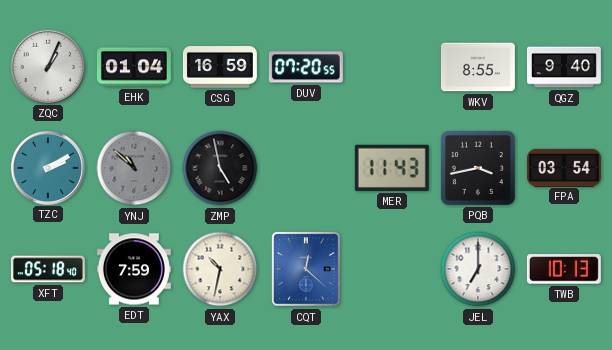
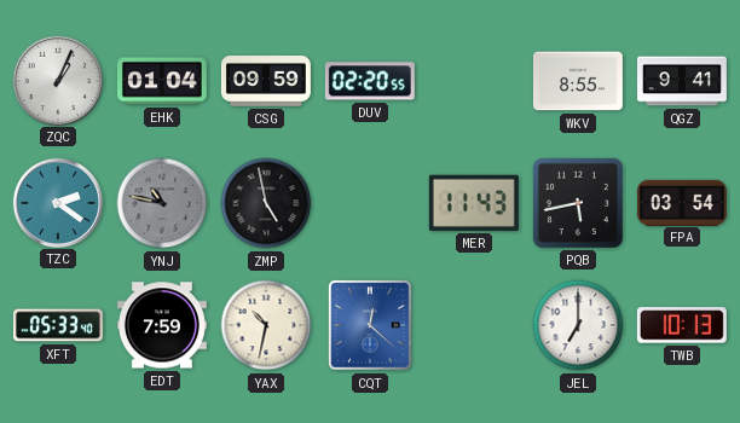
CSG: 16:59 -> 09:59
DUV: 07:20 -> 02:20
QGZ: 9:40 -> 9:41
TZC: 2:10 -> 2:21
YNJ: 10:52 -> 10:47
PQB: 3:43 -> 5:43
XFT: 05:18 -> 05:33
